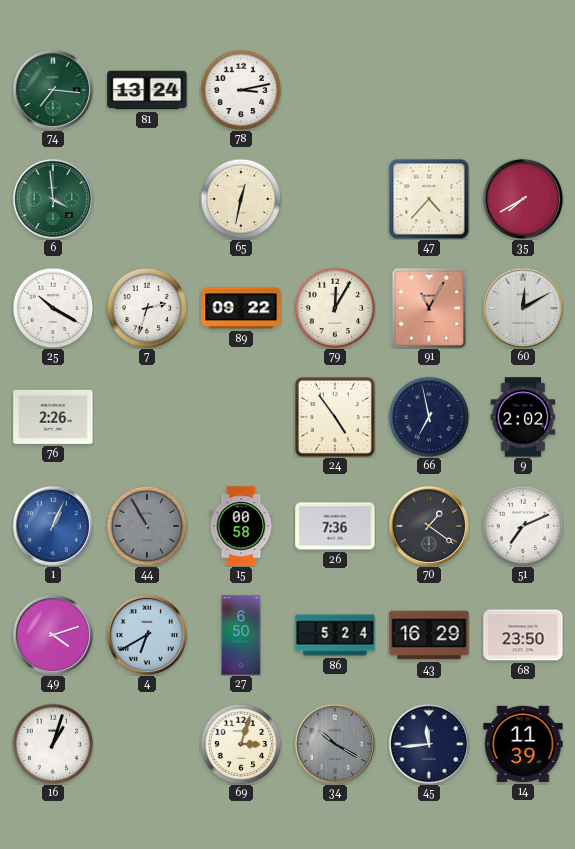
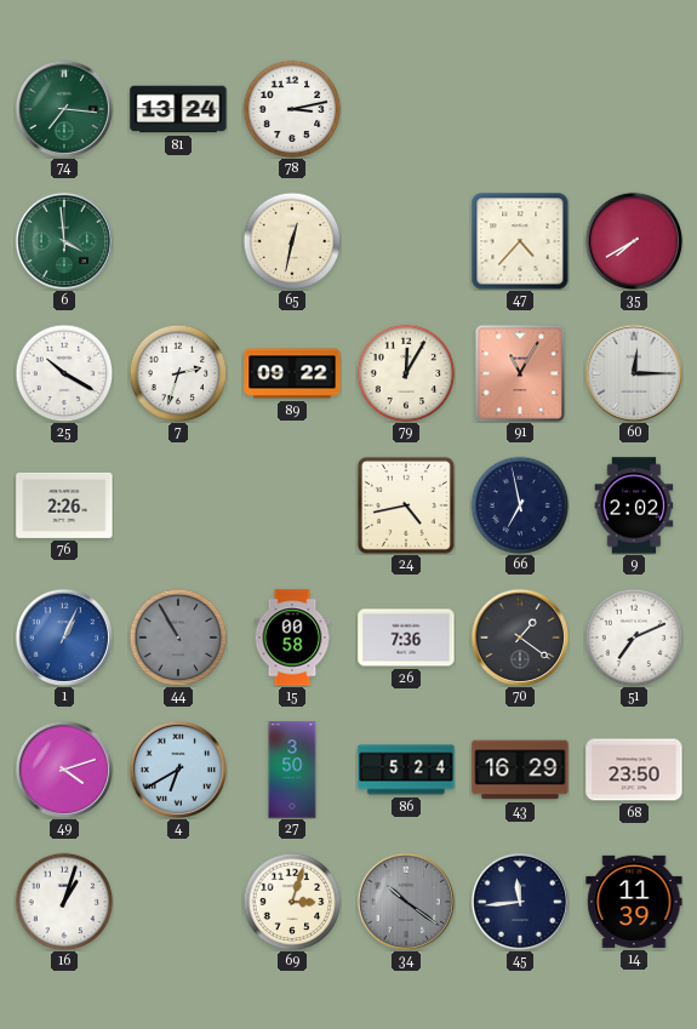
60: 12:10 -> 12:15
24: 4:54 -> 4:43
27: 6:50 -> 3:50
34: 10:20 -> 10:21
